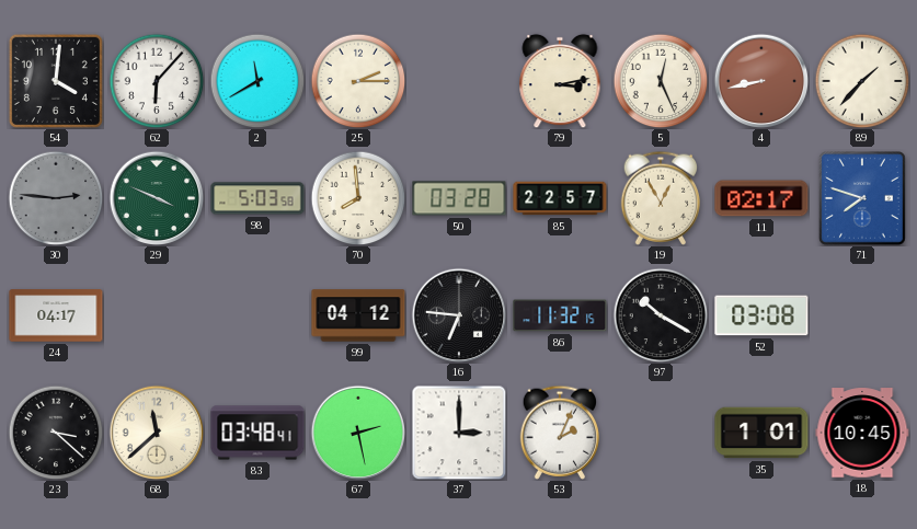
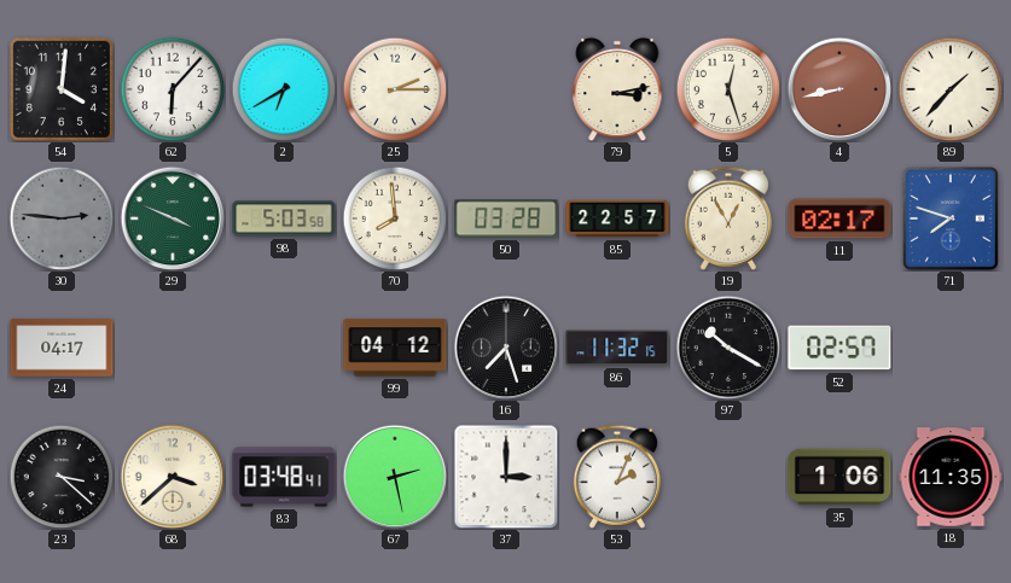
2: 11:40 -> 6:40
5: 12:26 -> 12:27
16: 6:46 -> 7:27
52: 03:08 -> 02:57
68: 11:38 -> 3:38
35: 1:01 -> 1:06
18: 10:45 -> 11:35
